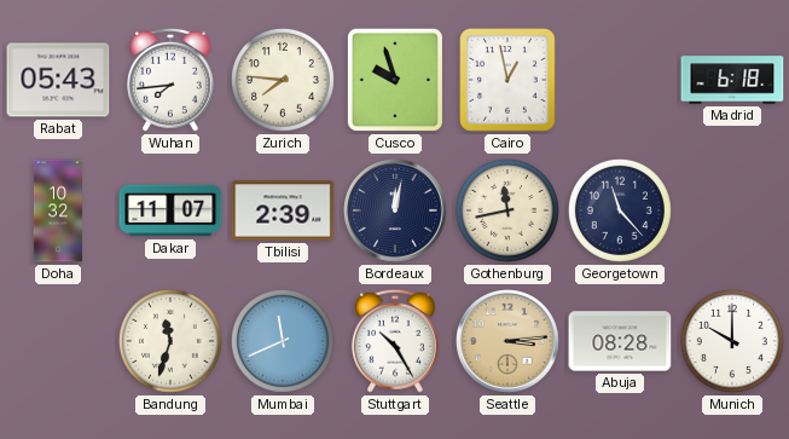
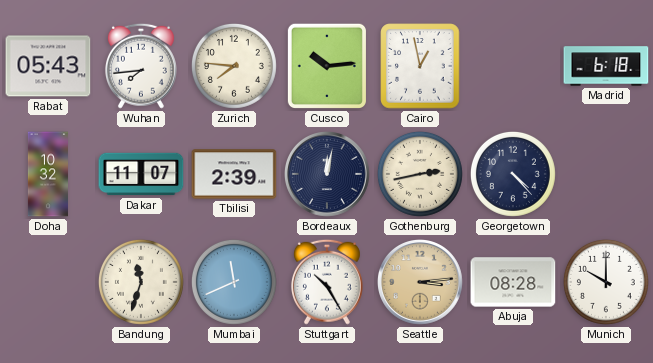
Cusco: 9:57 -> 10:14
Gothenburg: 11:43 -> 2:43
Georgetown: 11:23 -> 4:23
